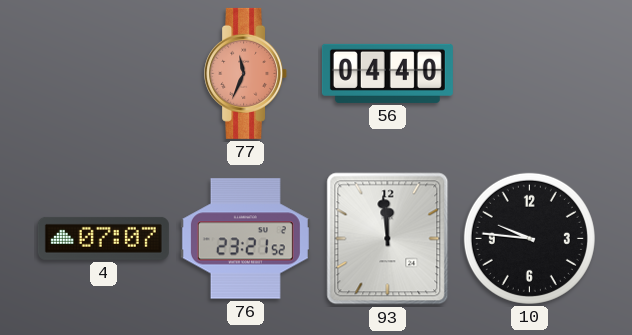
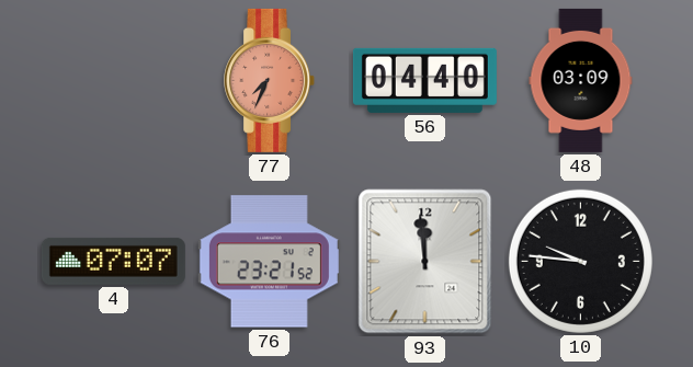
77: 11:34 -> 7:34
48: none -> 03:09
